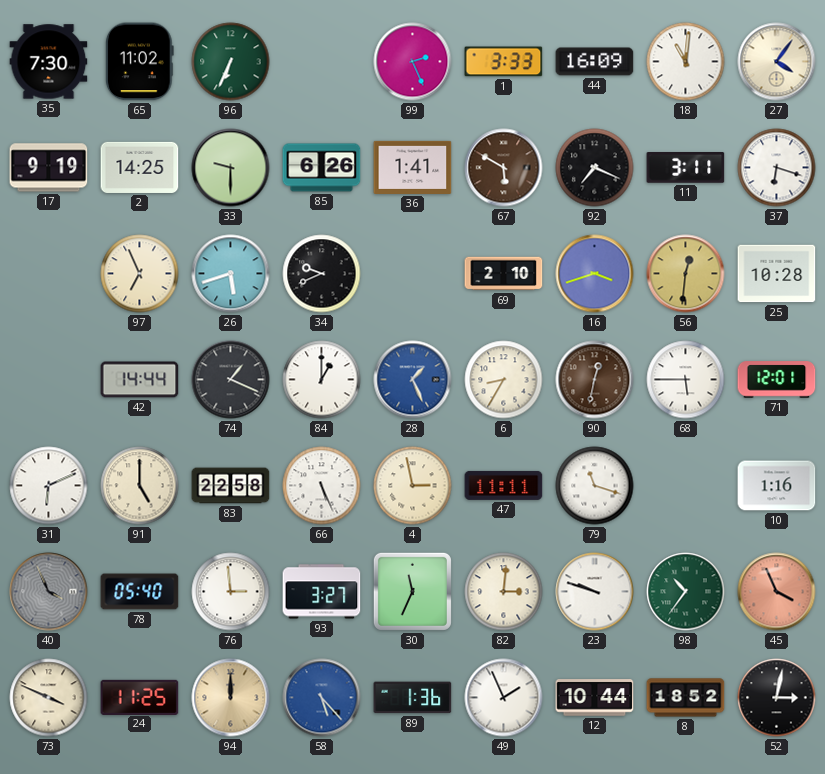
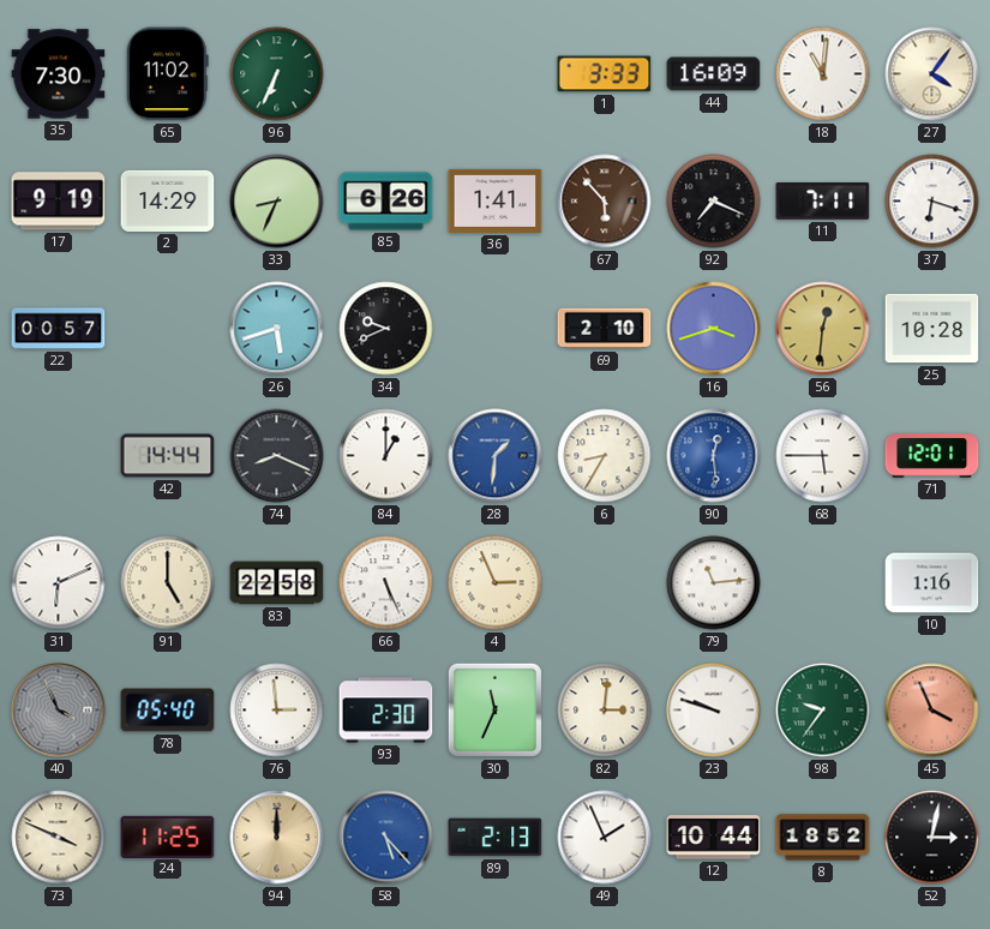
99: 2:26 -> none
2: 14:25 -> 14:29
33: 9:30 -> 8:34
67: 5:50 -> 5:53
11: 3:11 -> 7:11
22: none -> 00:57
97: 6:56 -> none
74: 1:19 -> 8:19
28: 1:26 -> 1:31
90: 12:32 -> 12:29
90 dial: brown -> blue
4: 2:58 -> 2:56
47: 11:11 -> none
79: 11:18 -> 11:14
93: 3:27 -> 2:30
98: 10:36 -> 9:36
89: 1:36 -> 2:13
